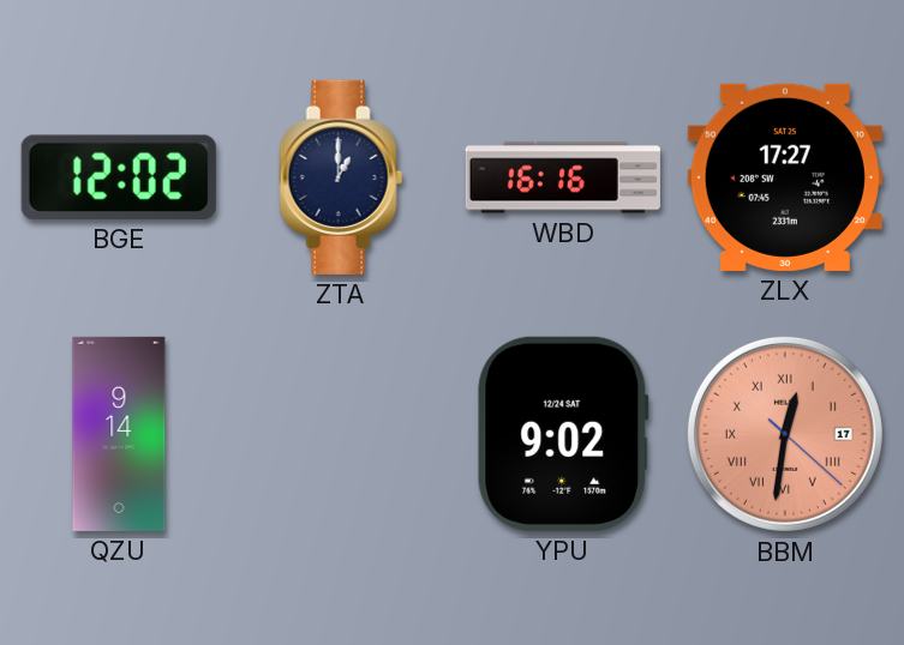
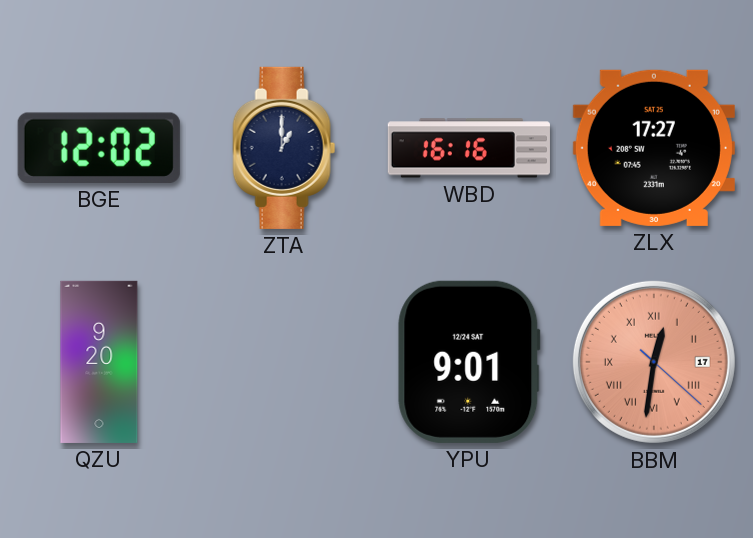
QZU: 9:14 -> 9:20
YPU: 9:02 -> 9:01
